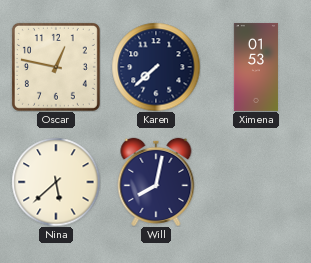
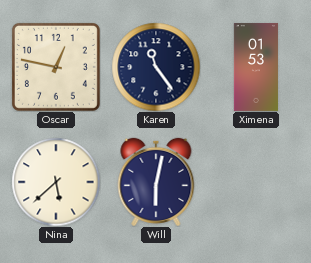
Karen: 7:38 -> 11:24
Will: 8:02 -> 6:02
